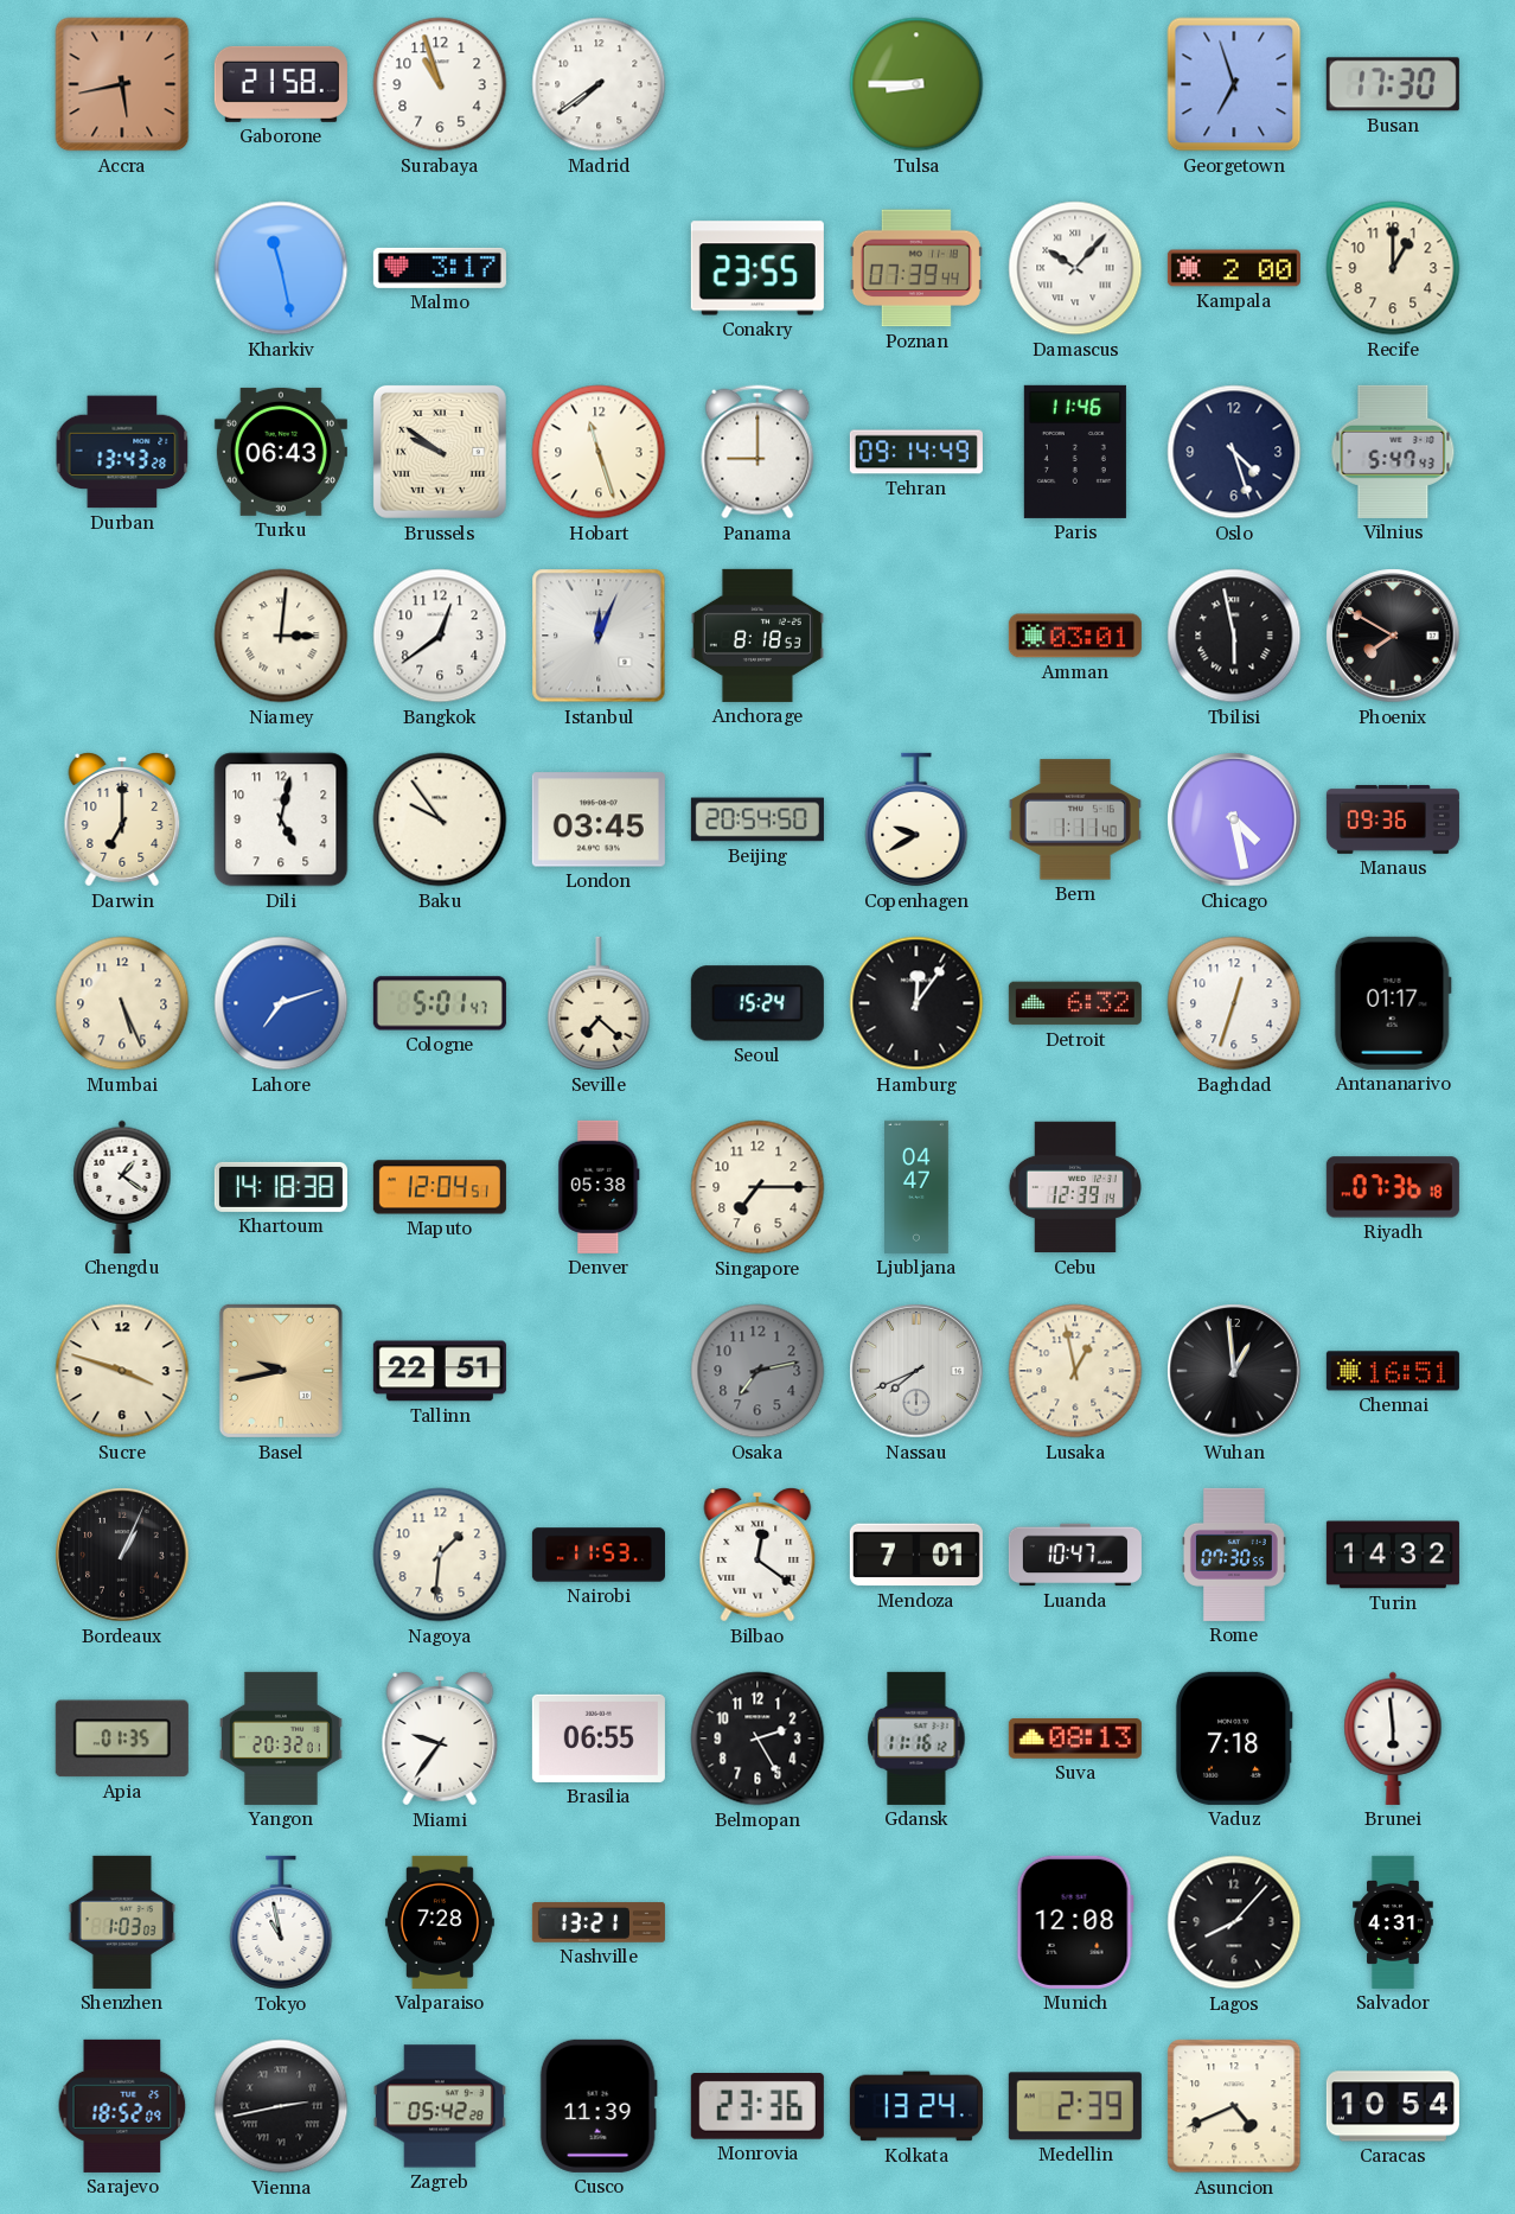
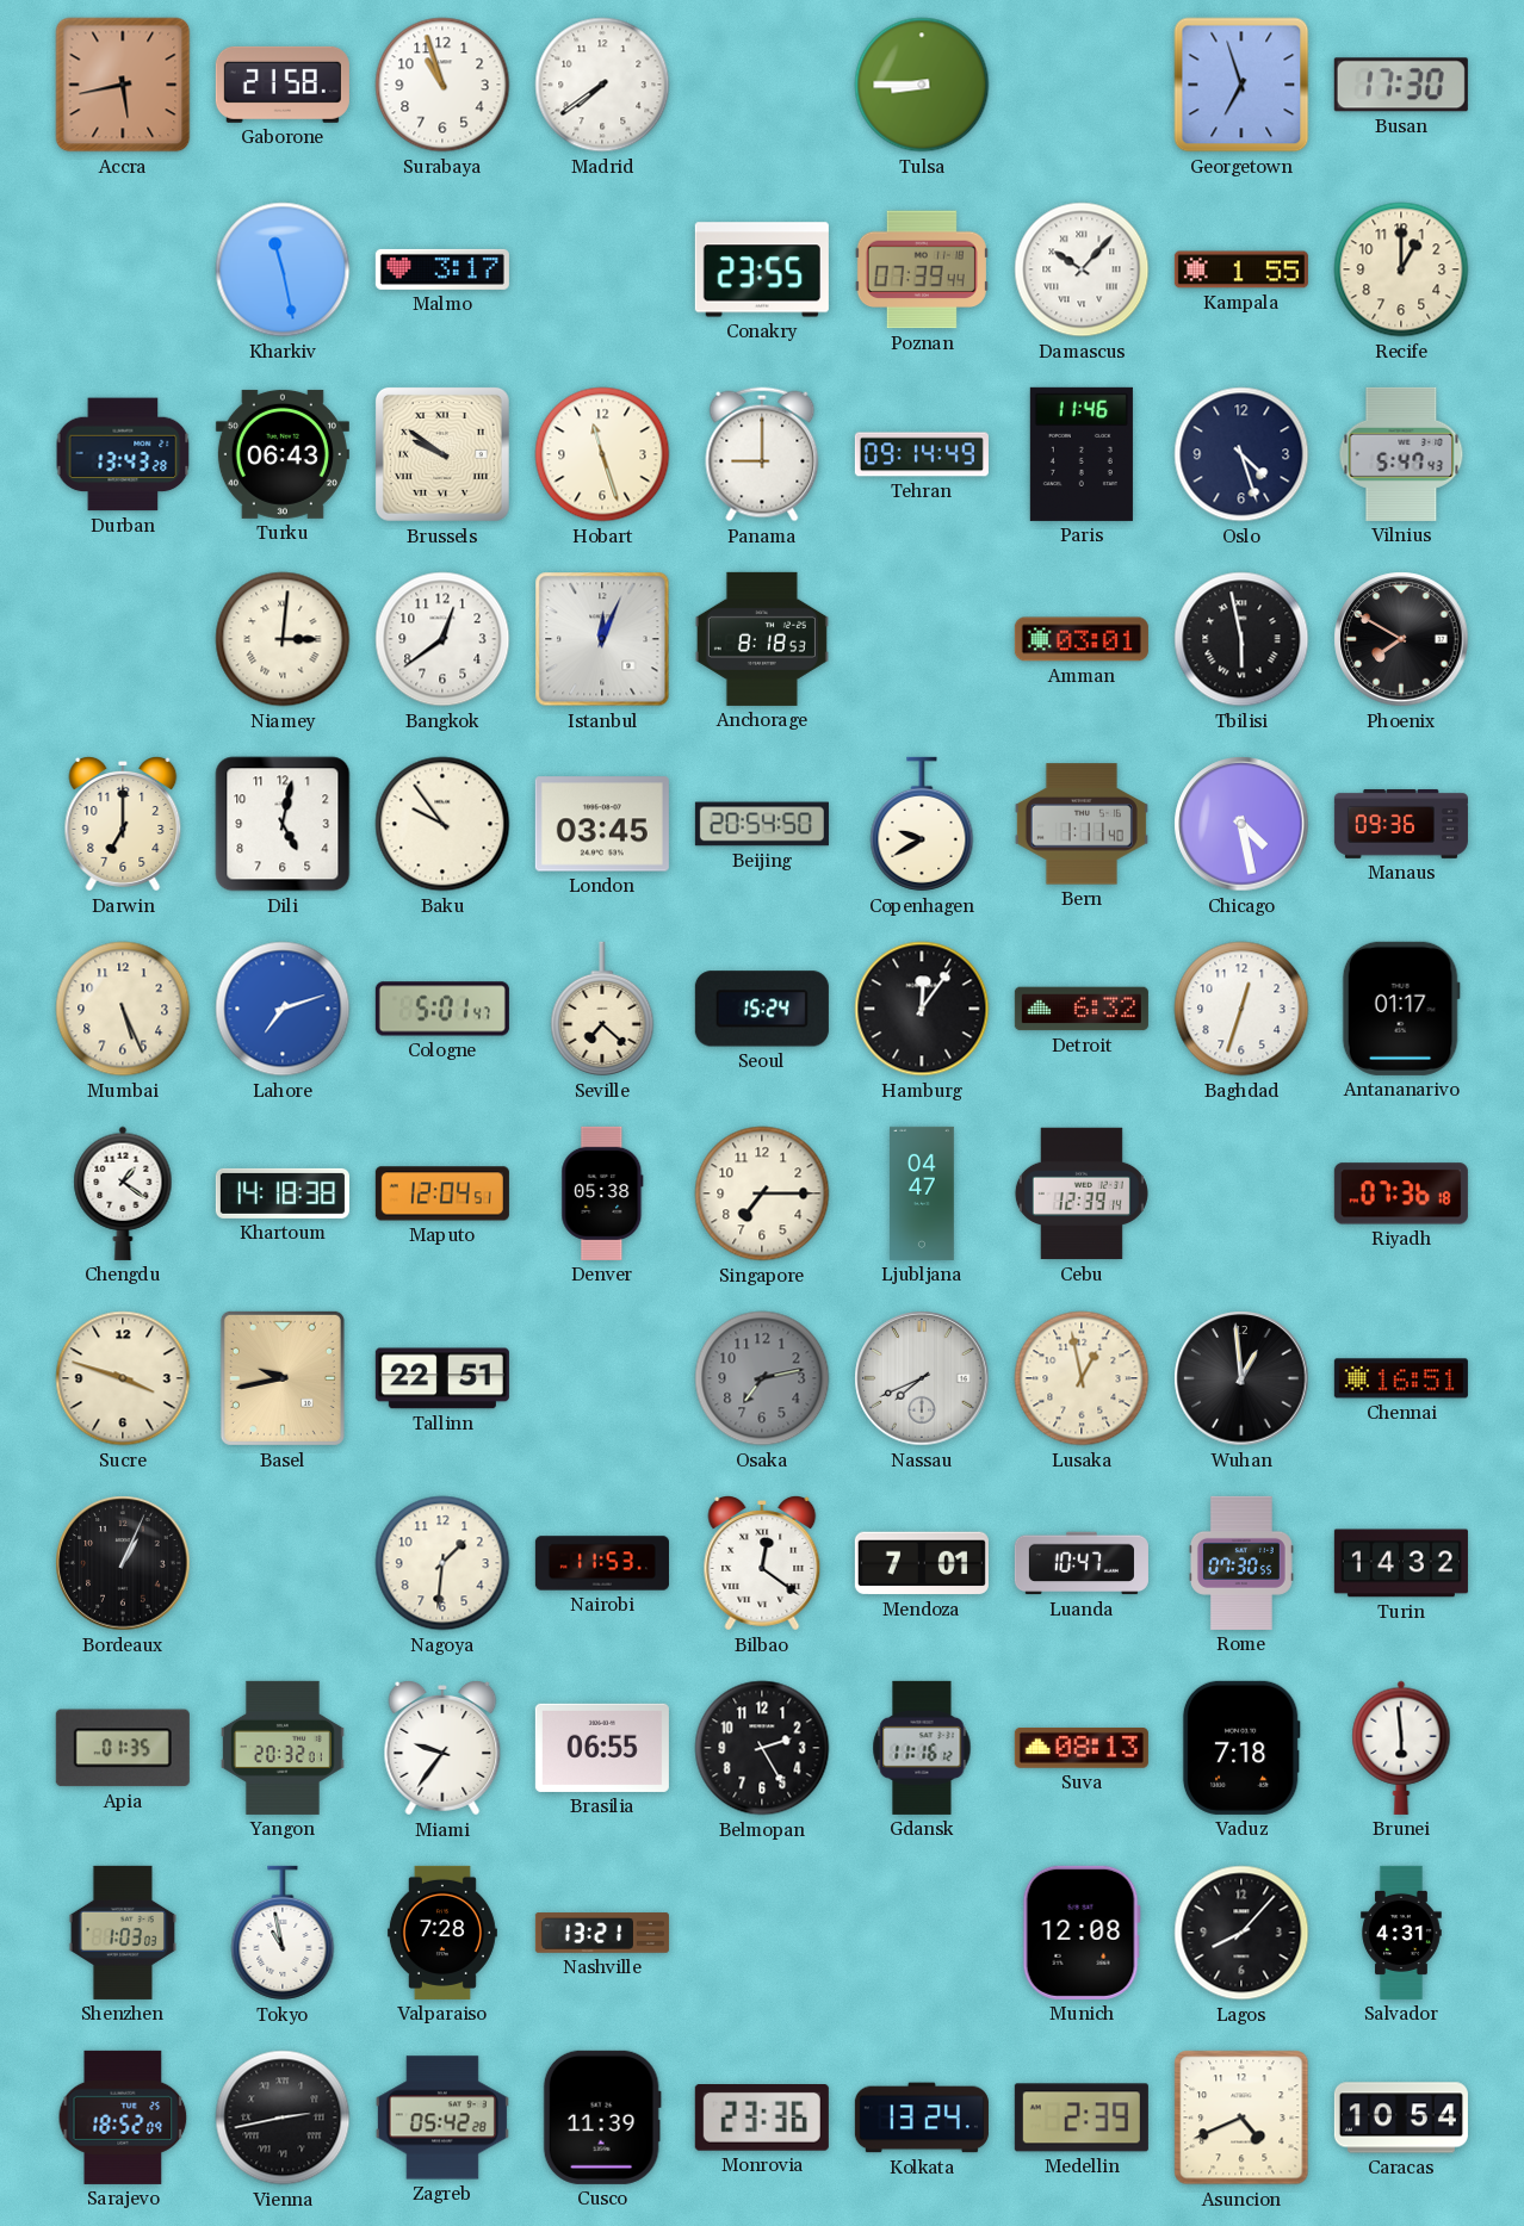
Kampala: 2:00 -> 1:55
